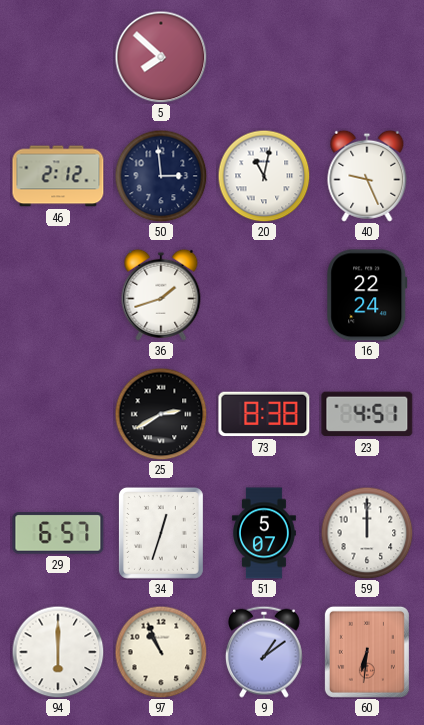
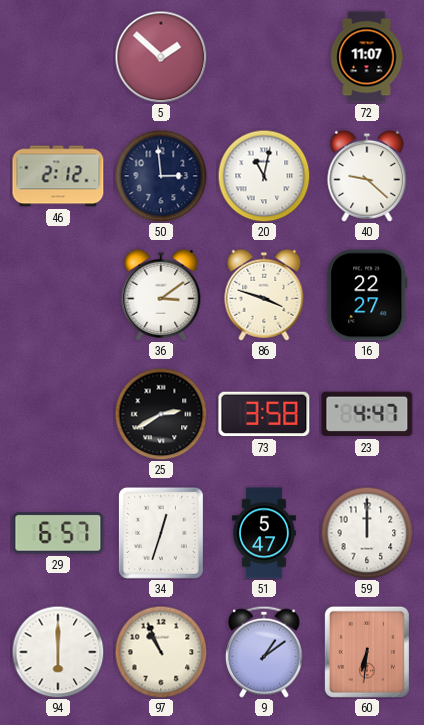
5: 7:52 -> 1:52
72: none -> 11:07
40: 9:26 -> 9:22
36: 1:42 -> 3:09
86: none -> 3:48
16: 22:24 -> 22:27
73: 8:38 -> 3:58
23: 4:51 -> 4:47
51: 5:07 -> 5:47
